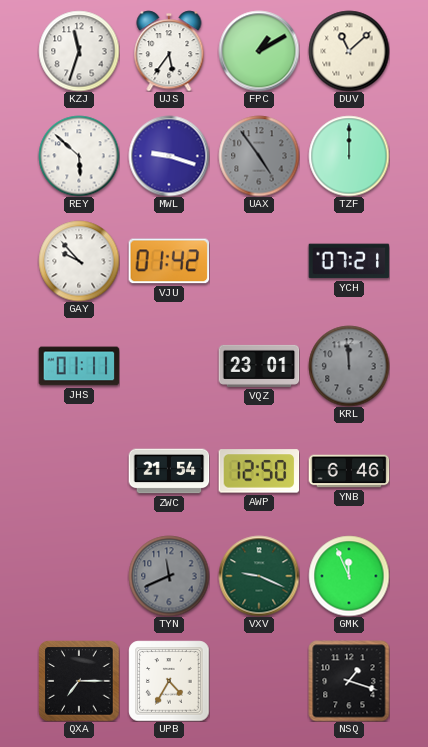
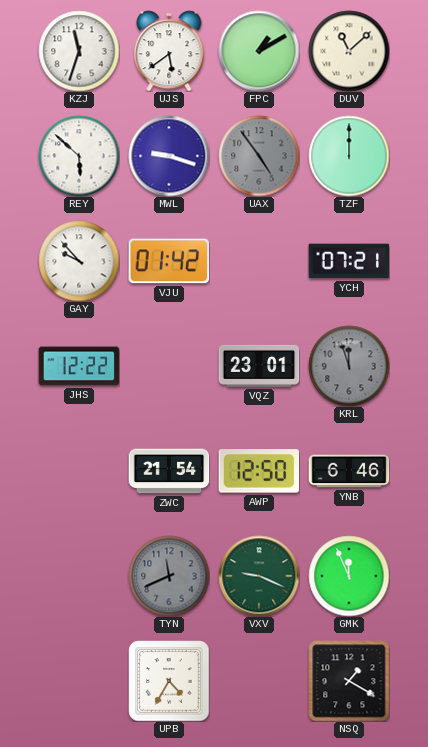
UJS: 5:36 -> 5:39
JHS: 01:11 -> 12:22
KRL: 11:59 -> 11:57
QXA: 7:15 -> none
NSQ: 1:18 -> 1:20
